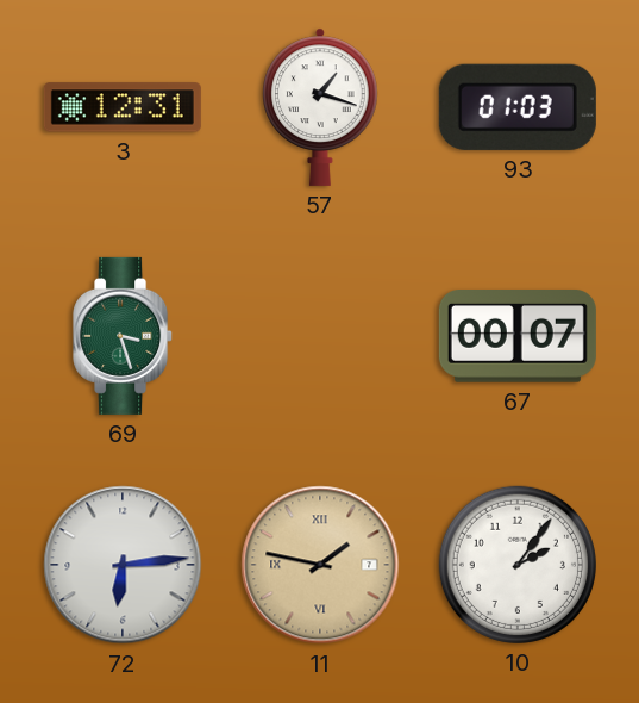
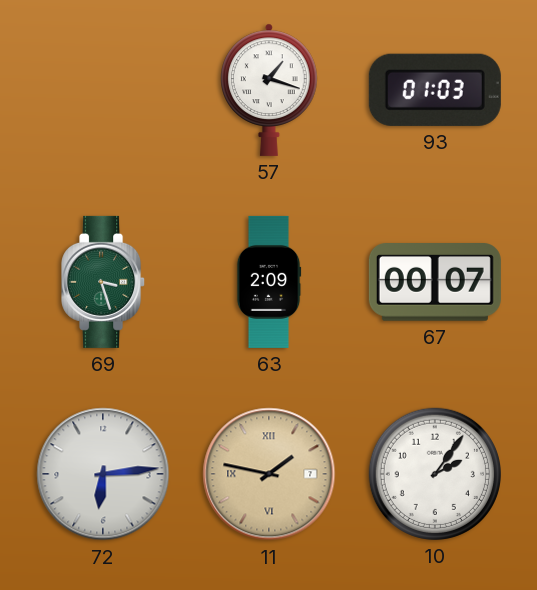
3: 12:31 -> none
63: none -> 2:09
